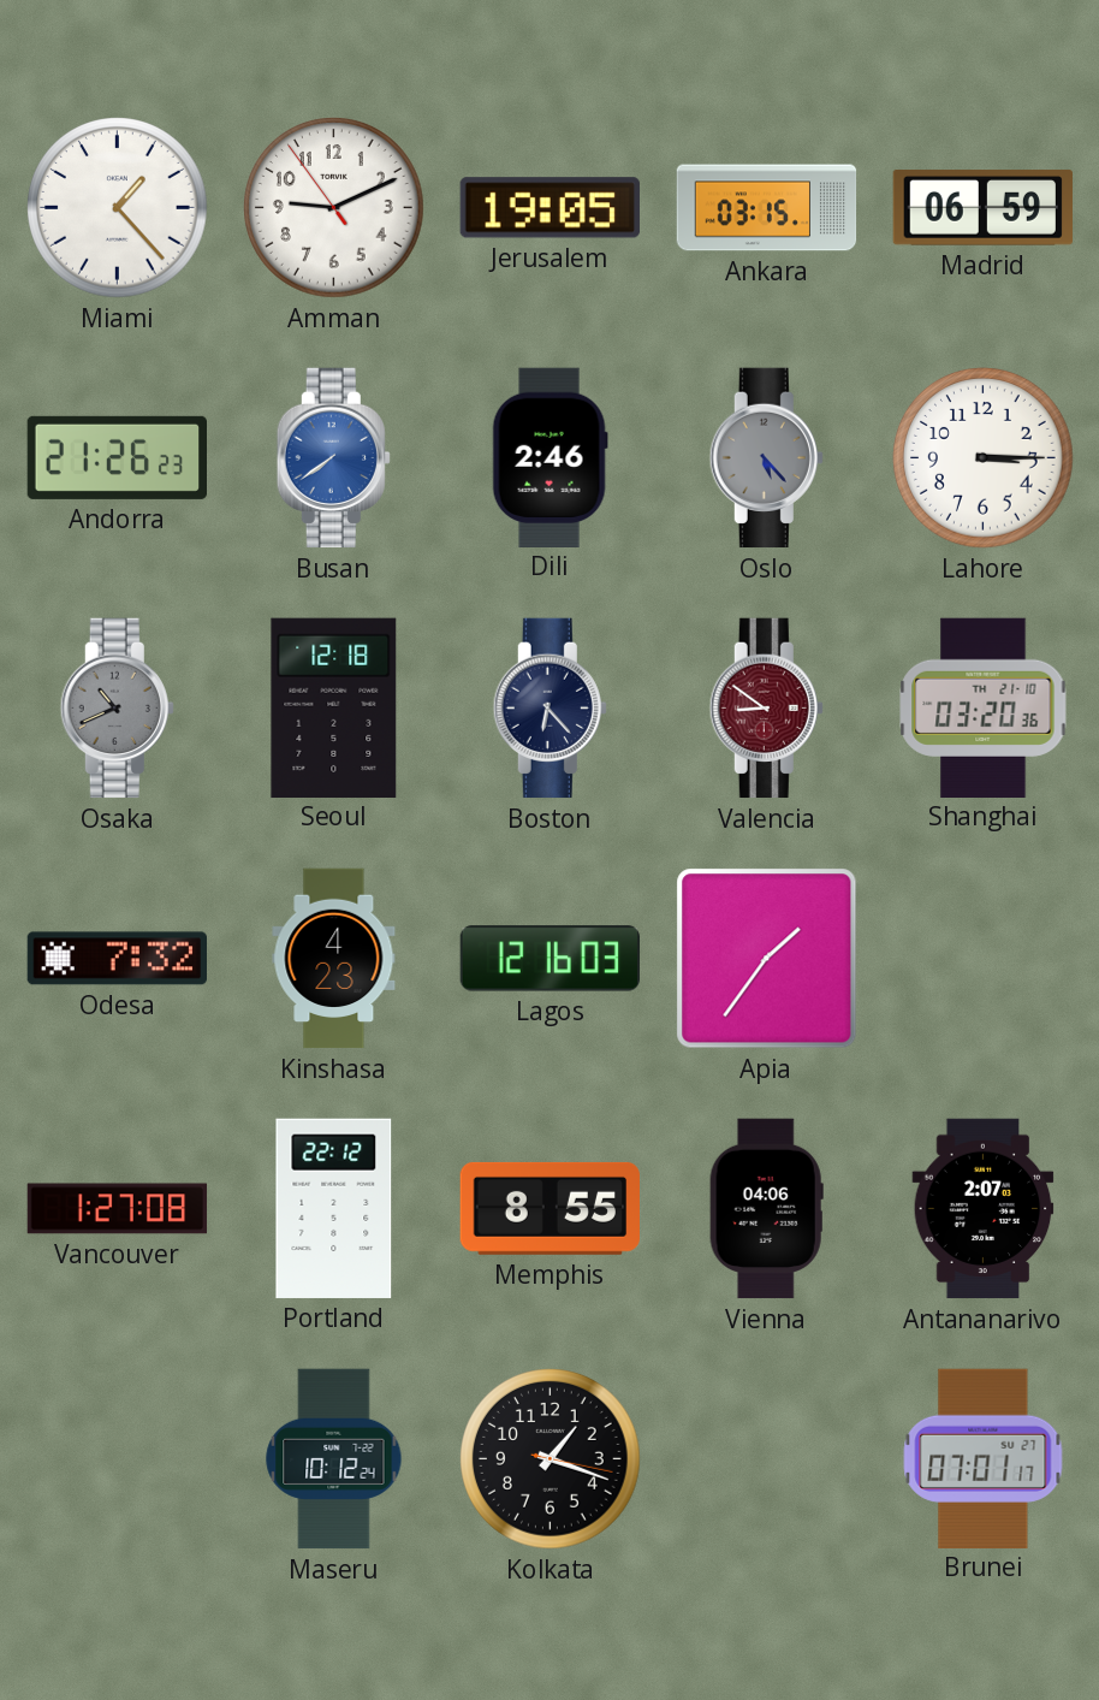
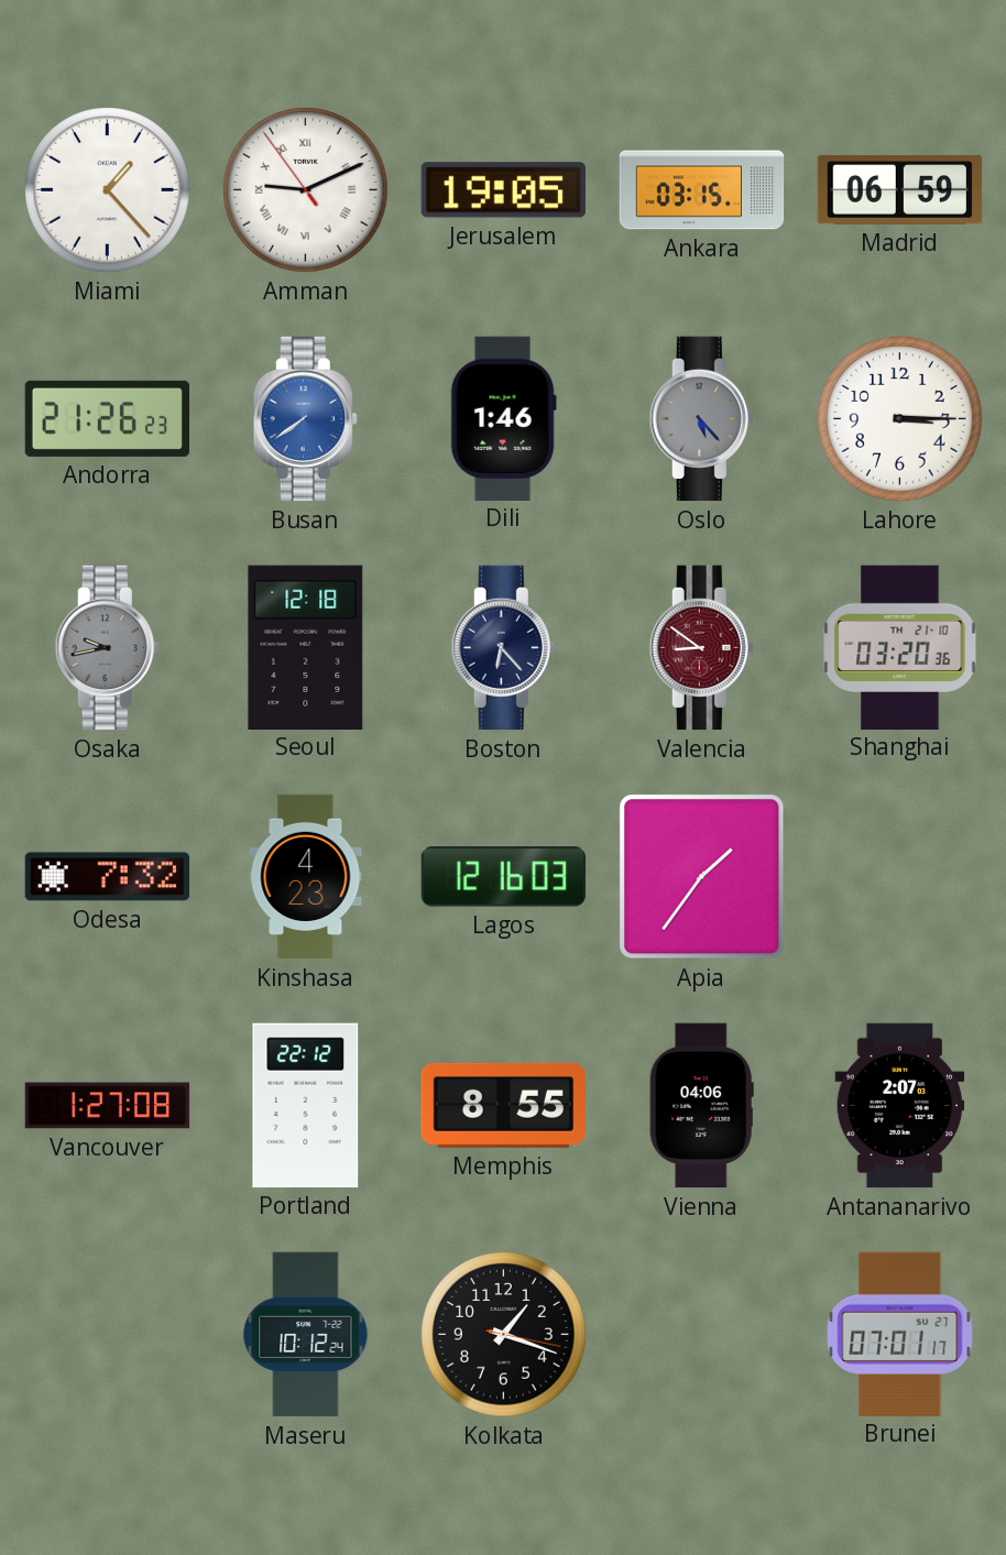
Amman numerals: Arabic -> Roman
Dili: 2:46 -> 1:46
Osaka: 10:41 -> 9:43
